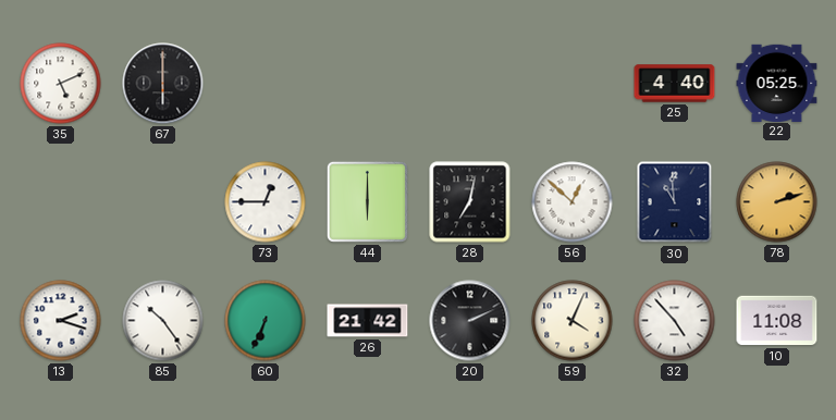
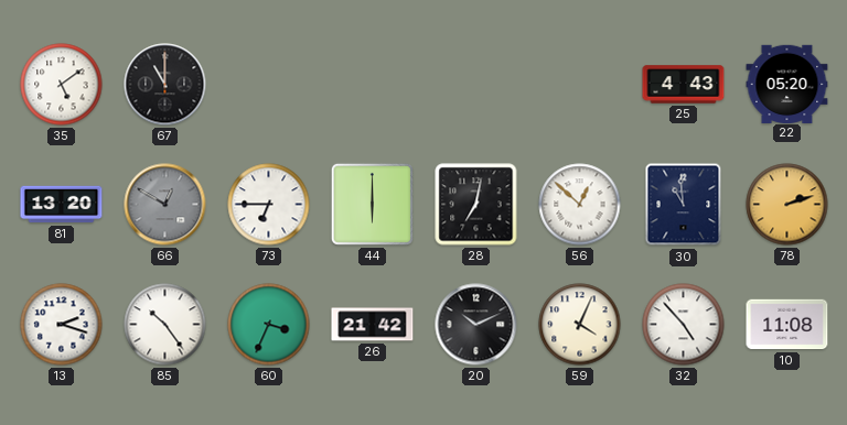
35: 5:11 -> 5:09
67: 6:00 -> 11:00
25: 4:40 -> 4:43
22: 05:25 -> 05:20
81: none -> 13:20
66: none -> 12:50
73: 12:45 -> 6:45
60: 6:34 -> 3:34
20: 2:11 -> 10:11
